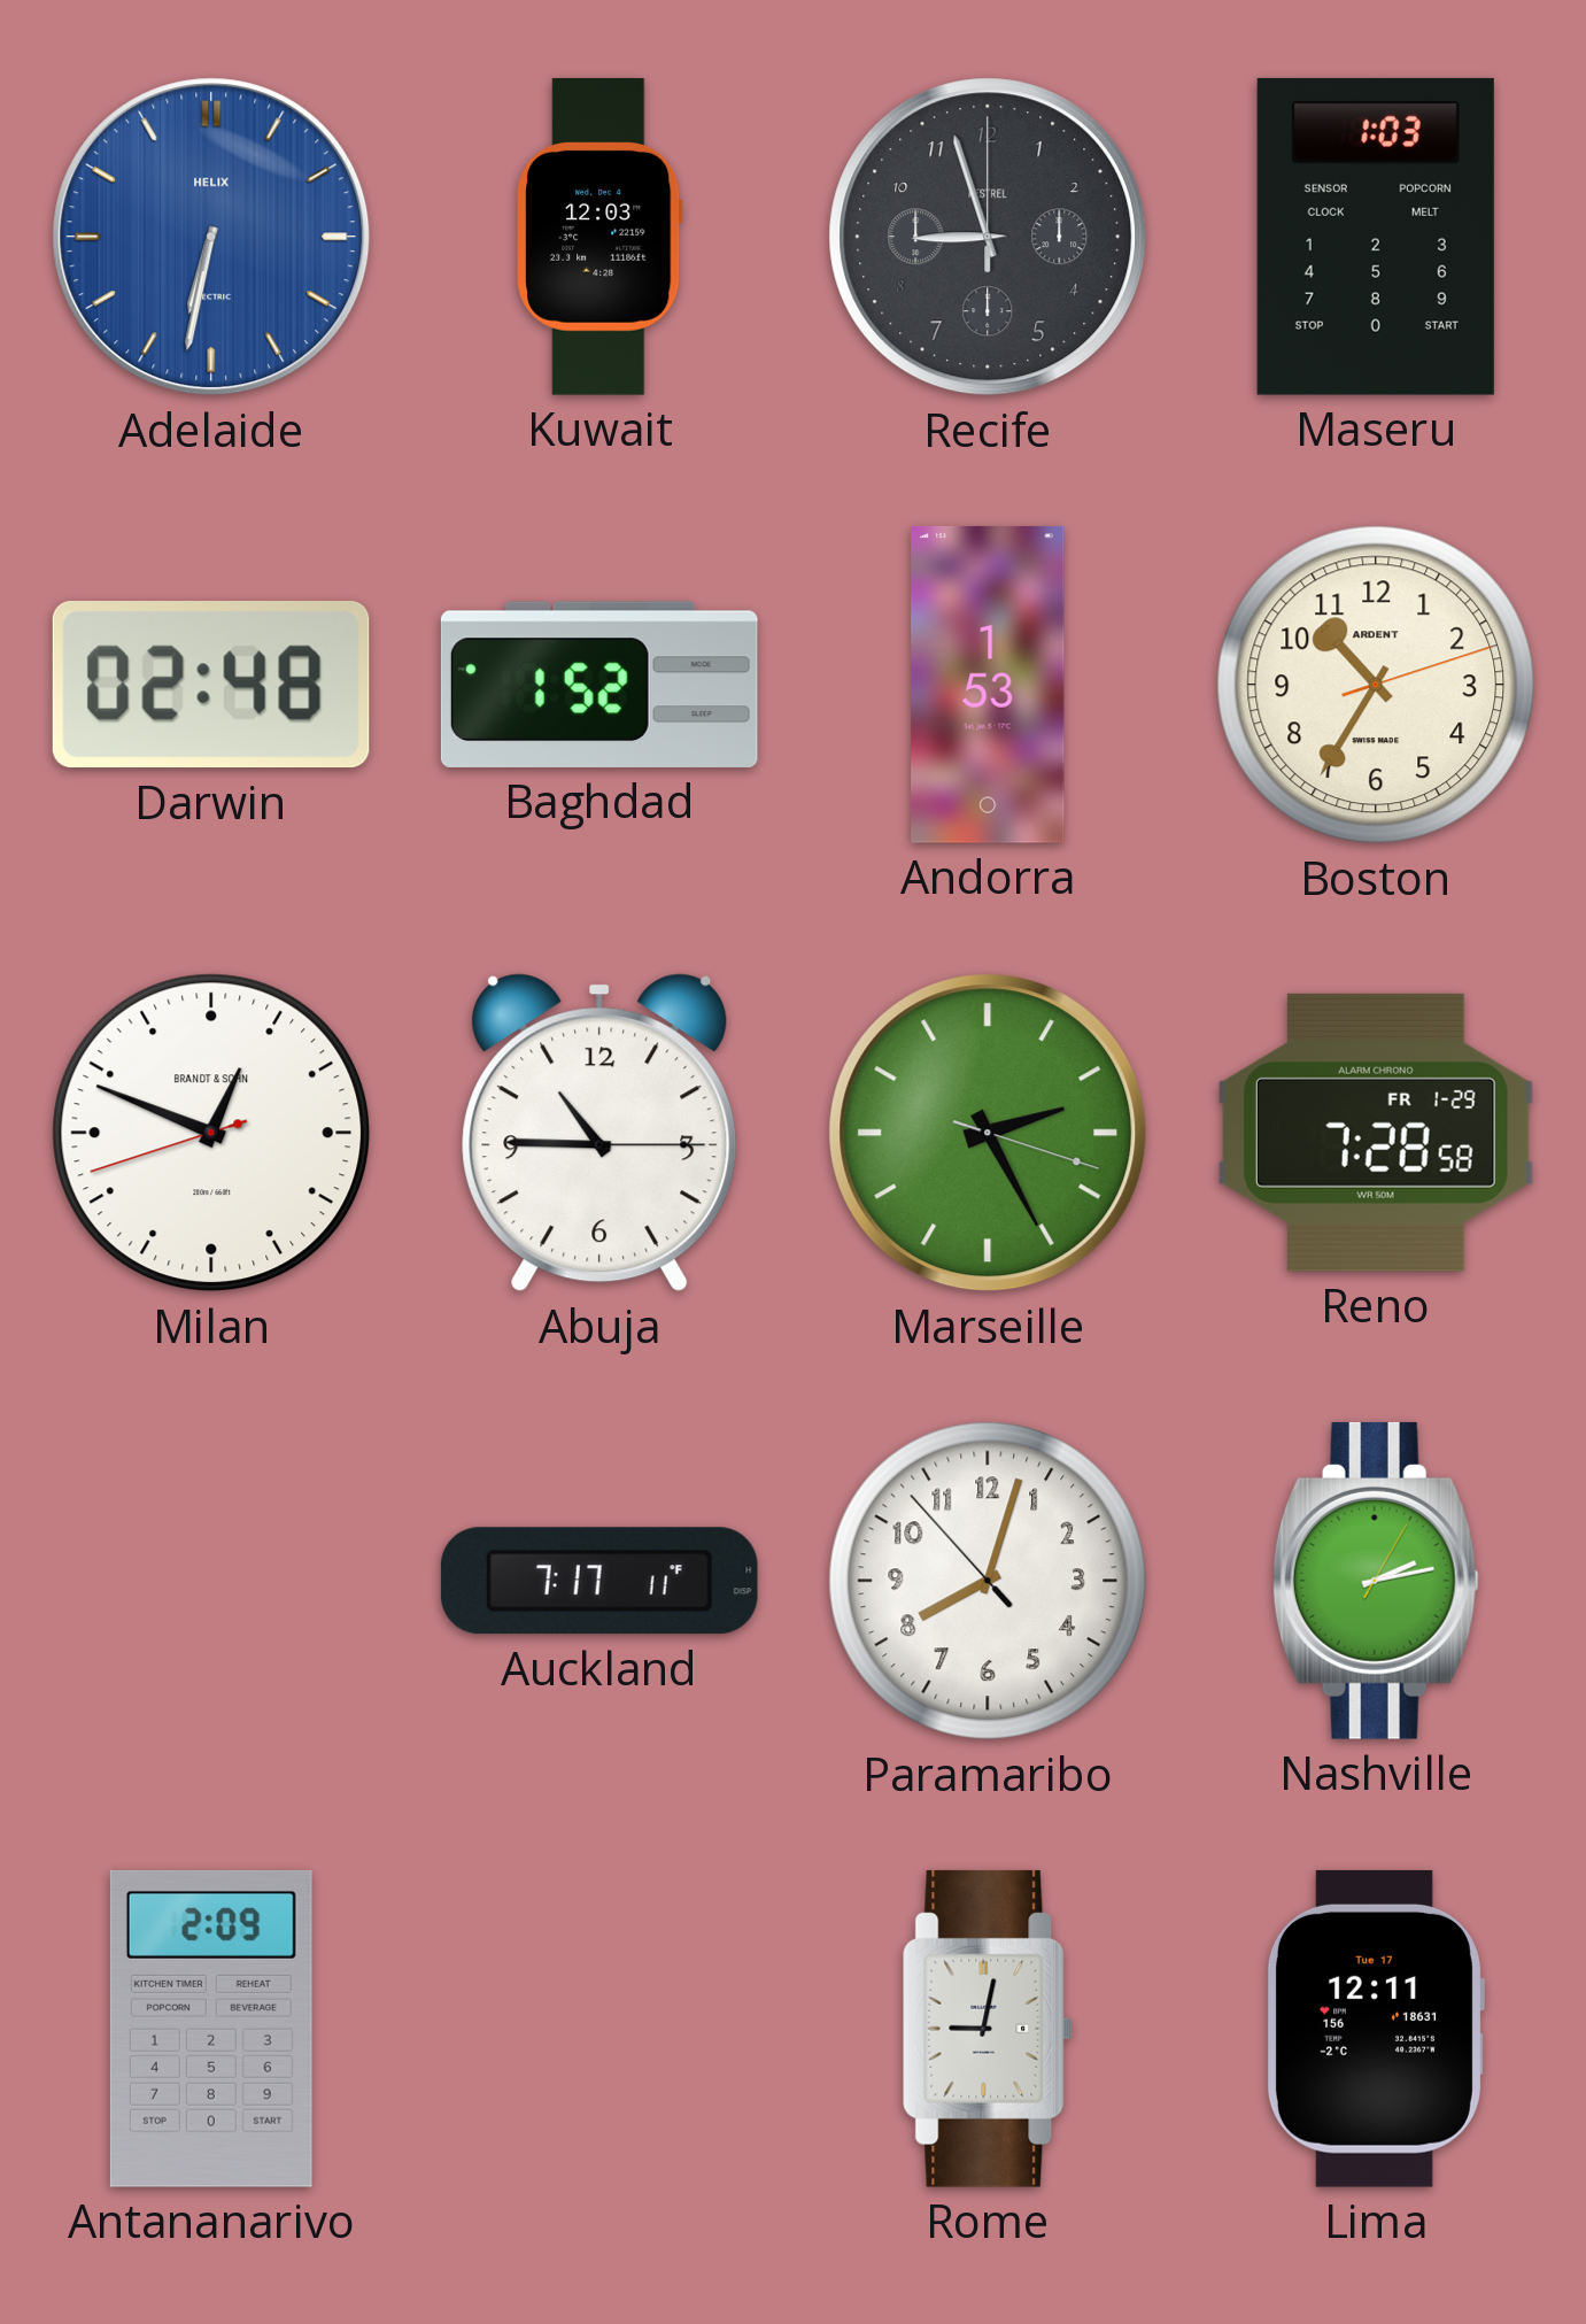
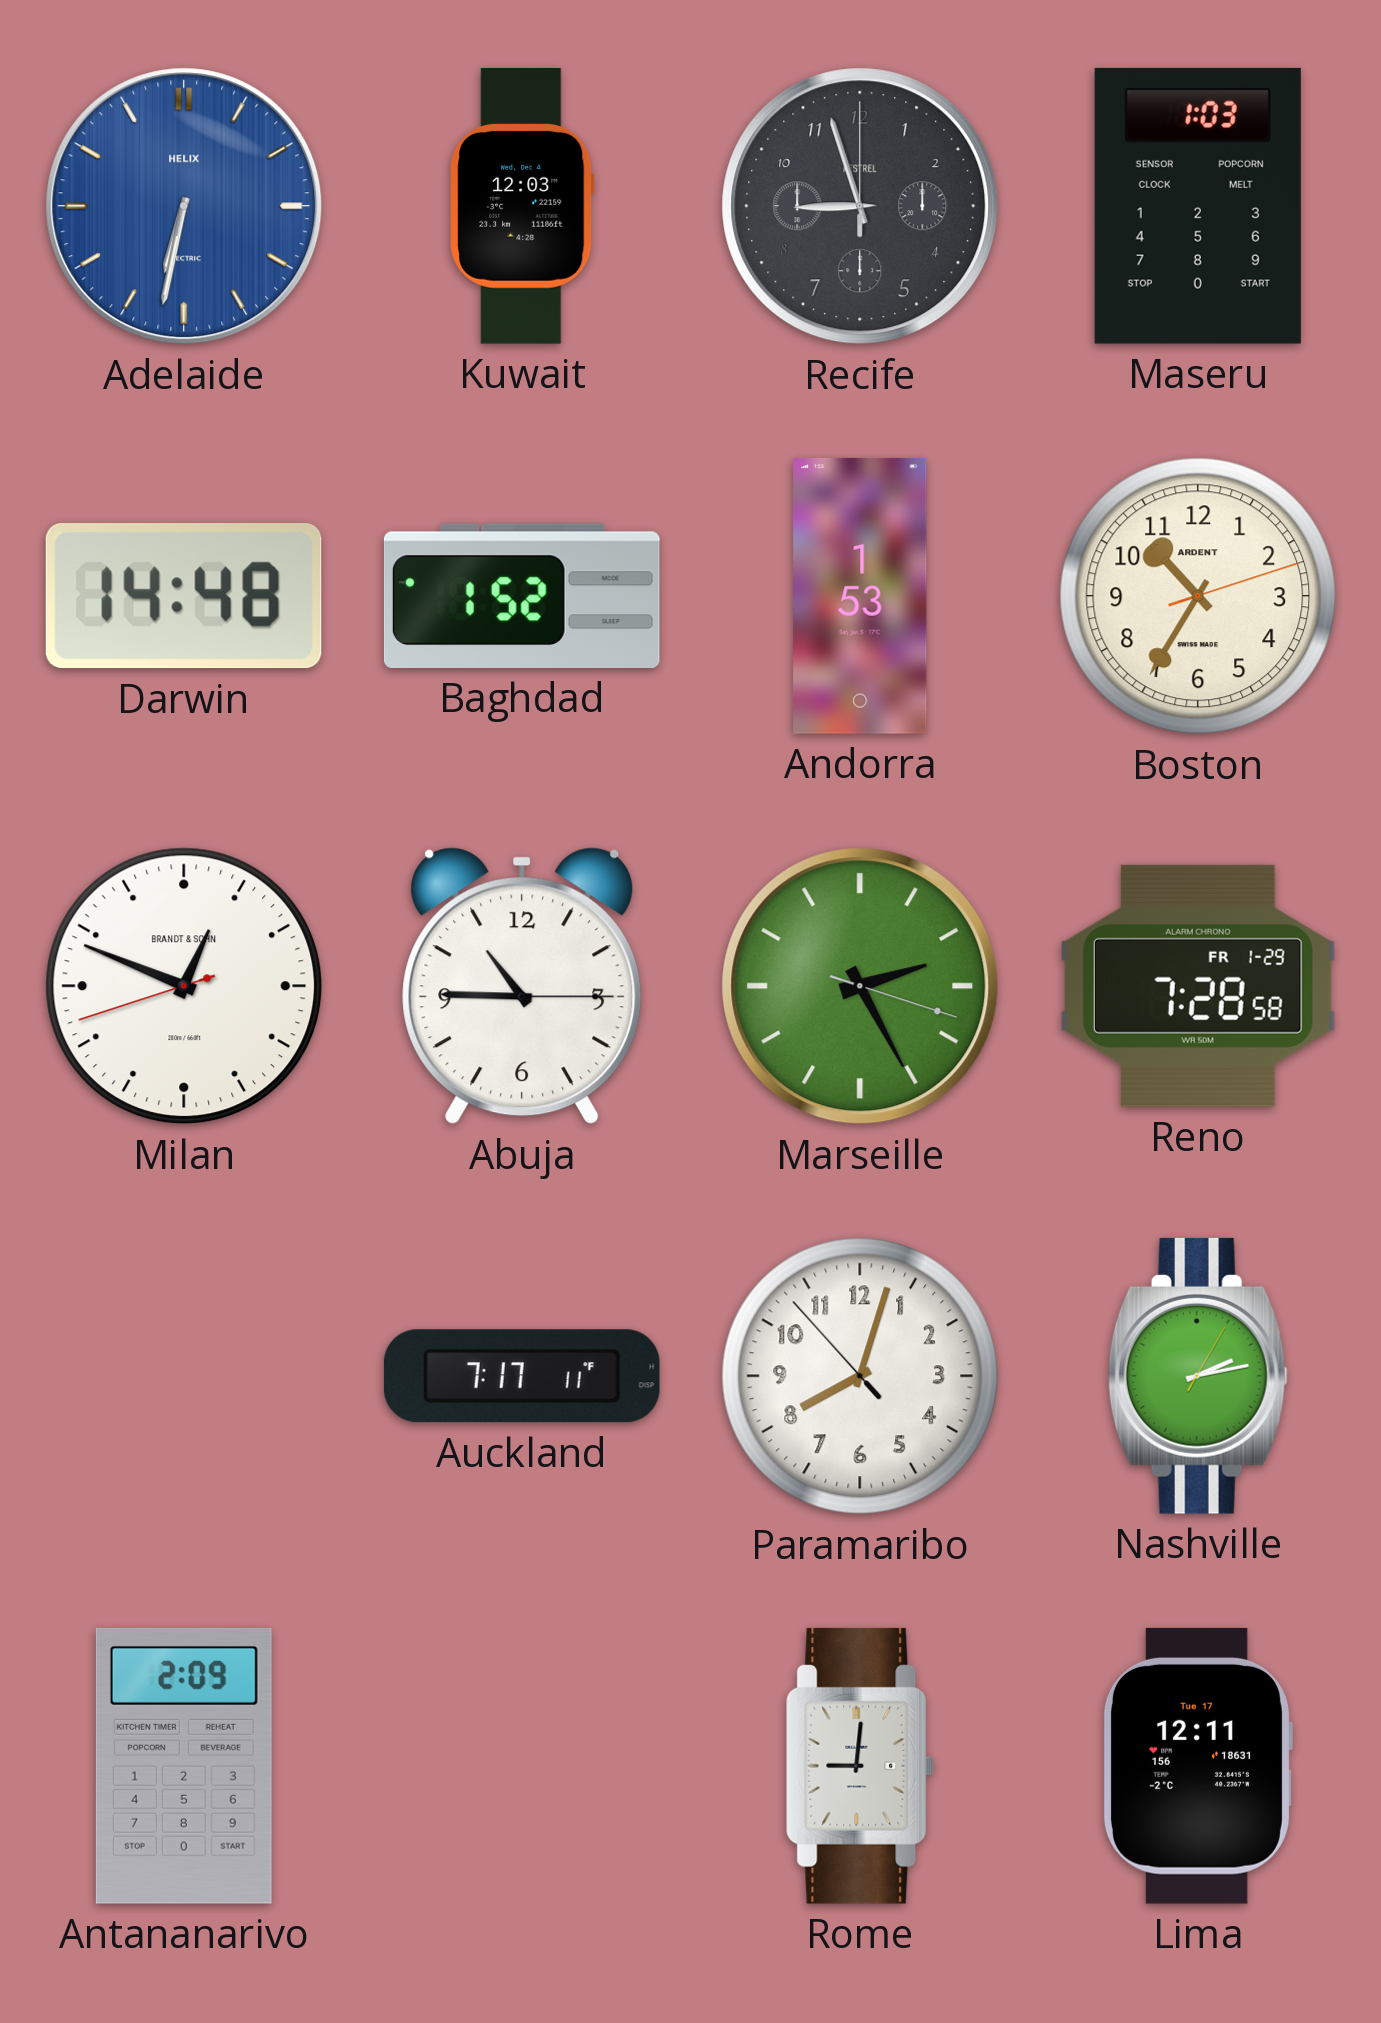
Darwin: 02:48 -> 14:48
Rome: 9:02 -> 9:01
